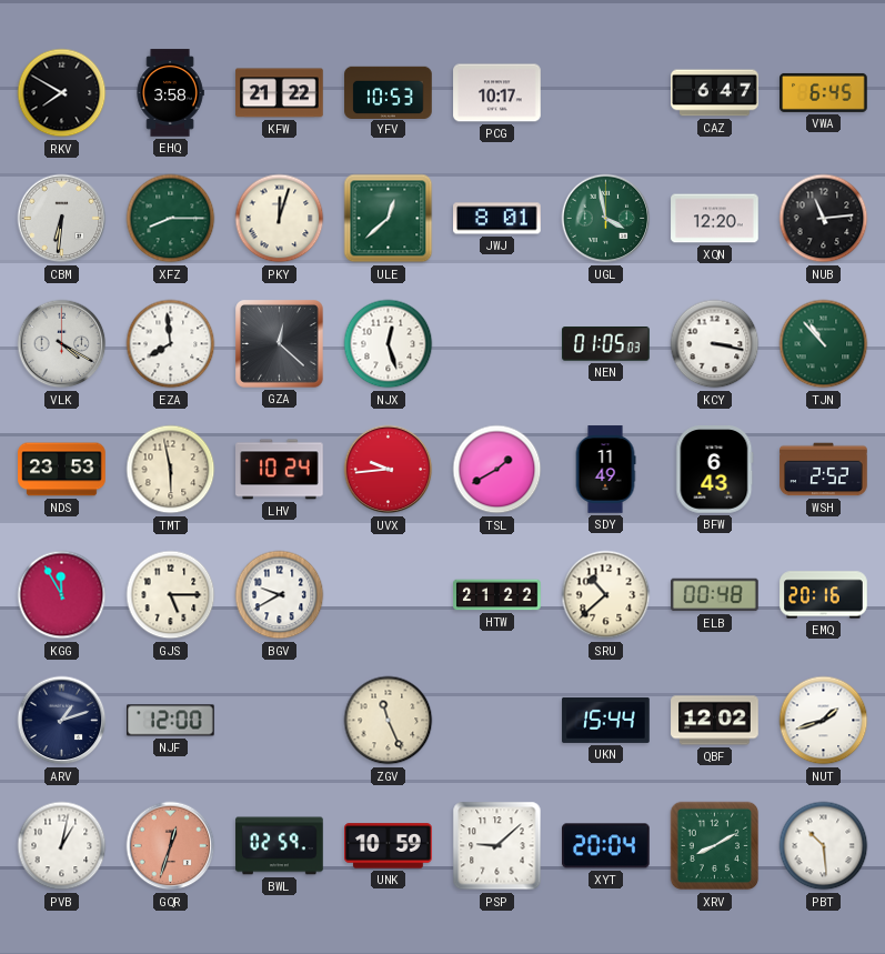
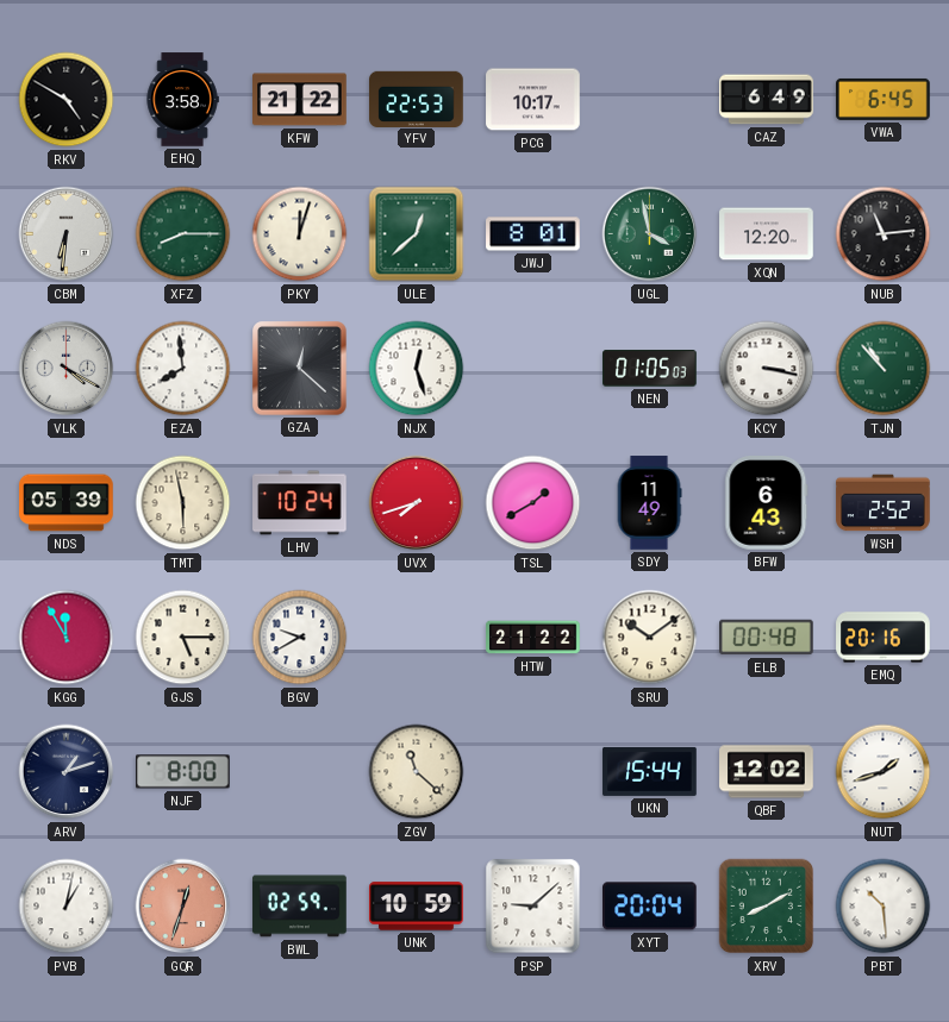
RKV: 7:50 -> 4:50
YFV: 10:53 -> 22:53
CAZ: 6:47 -> 6:49
NDS: 23:53 -> 05:39
UVX: 9:44 -> 7:42
SRU: 10:38 -> 10:09
NJF: 12:00 -> 8:00
ZGV: 11:26 -> 11:22
